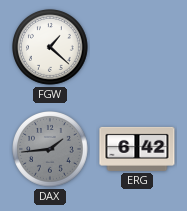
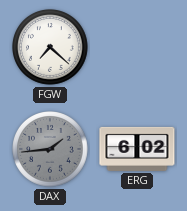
FGW: 1:22 -> 7:22
ERG: 6:42 -> 6:02
